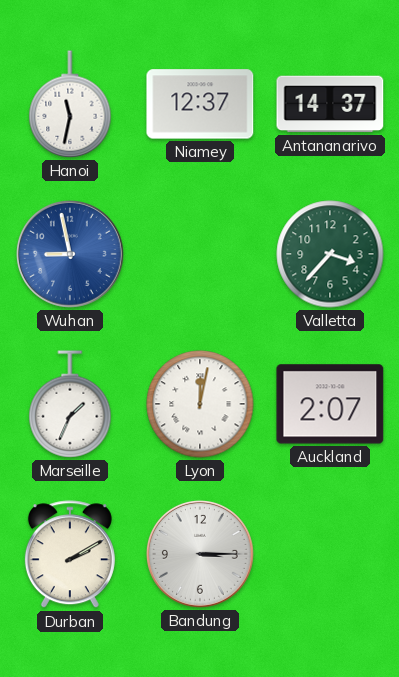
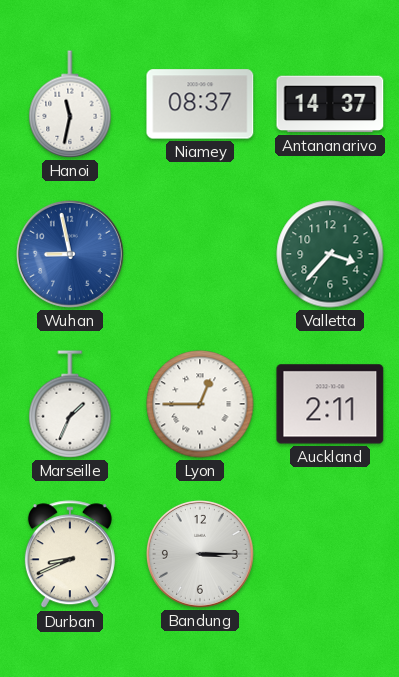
Niamey: 12:37 -> 08:37
Lyon: 12:02 -> 12:45
Auckland: 2:07 -> 2:11
Durban: 2:10 -> 8:41
